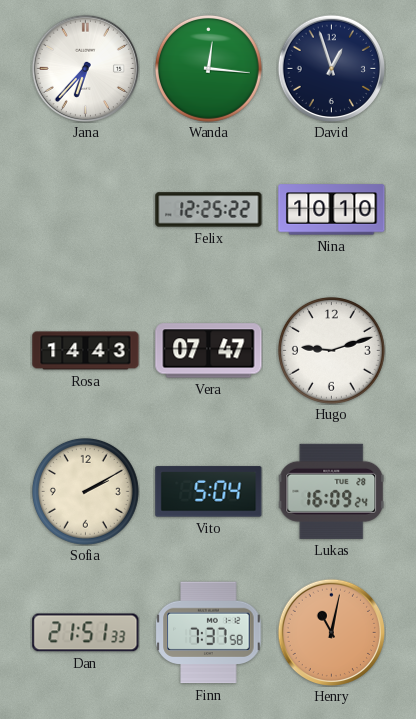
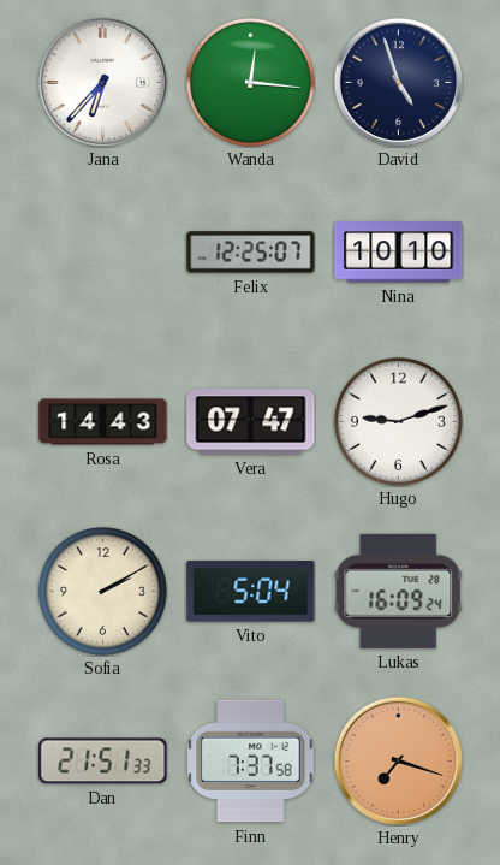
David: 12:57 -> 4:57
Felix: 12:25:22 -> 12:25:07
Henry: 11:02 -> 7:18
